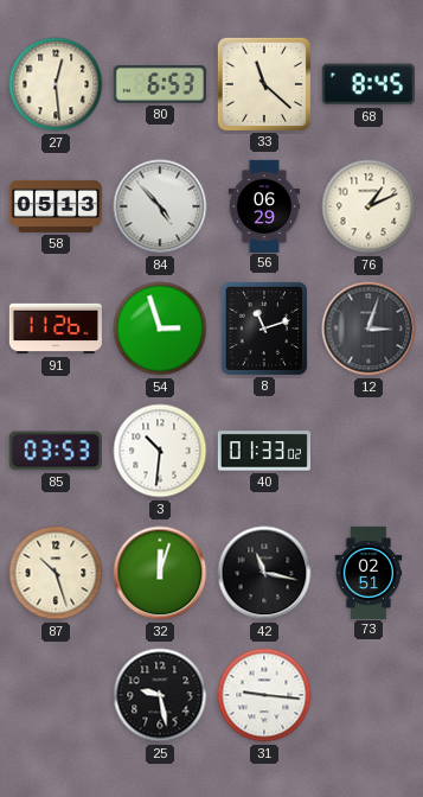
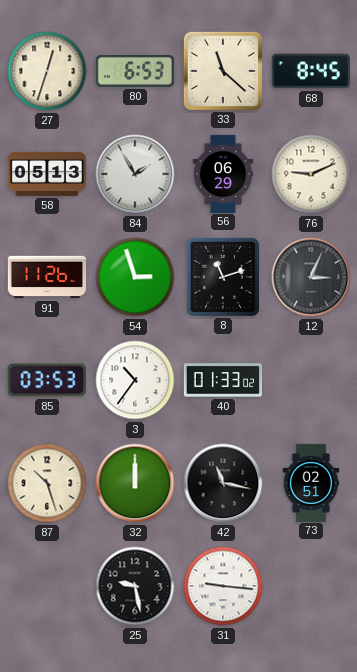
27: 12:29 -> 12:33
84: 4:53 -> 1:55
76: 1:11 -> 9:11
12: 3:03 -> 3:04
3: 10:31 -> 10:36
32: 12:03 -> 12:00
